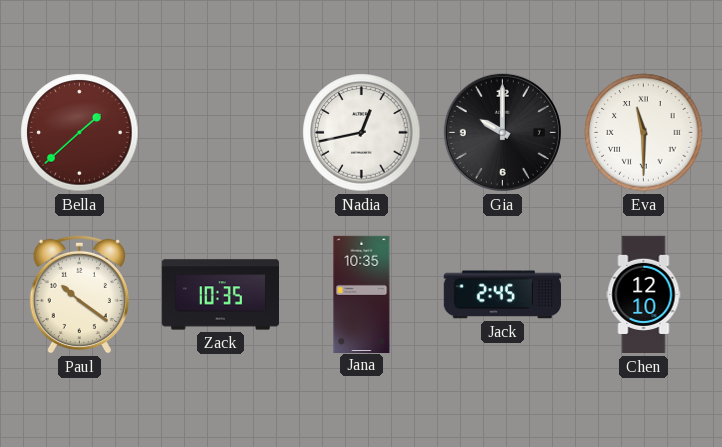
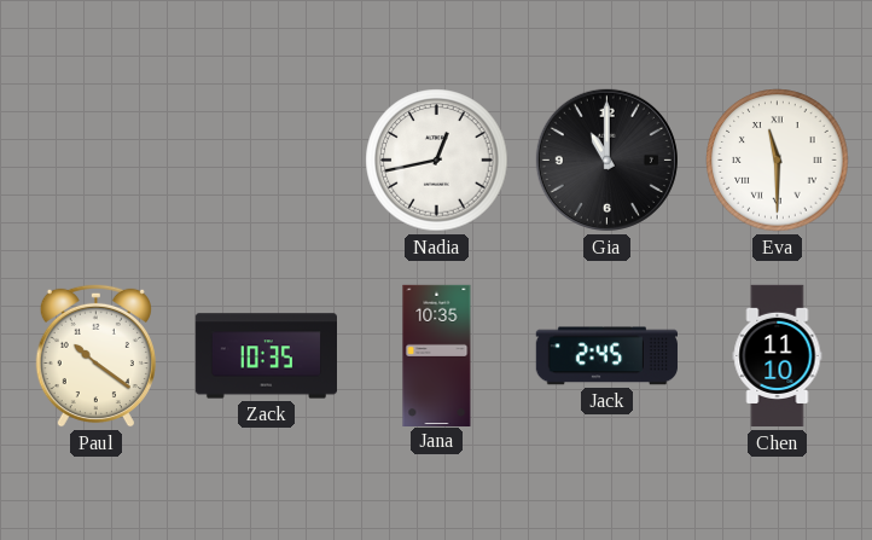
Bella: 1:38 -> none
Gia: 10:00 -> 11:00
Chen: 12:10 -> 11:10
